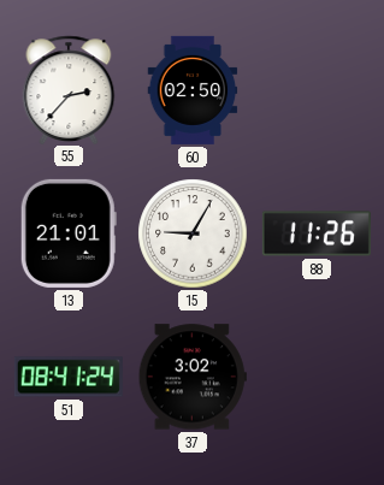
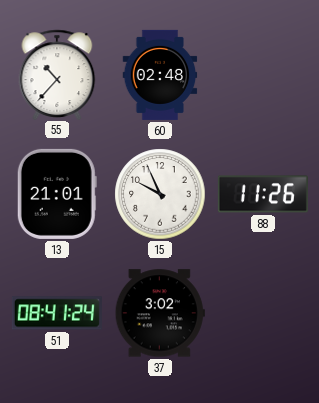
55: 2:37 -> 10:37
60: 02:50 -> 02:48
15: 9:05 -> 9:56
